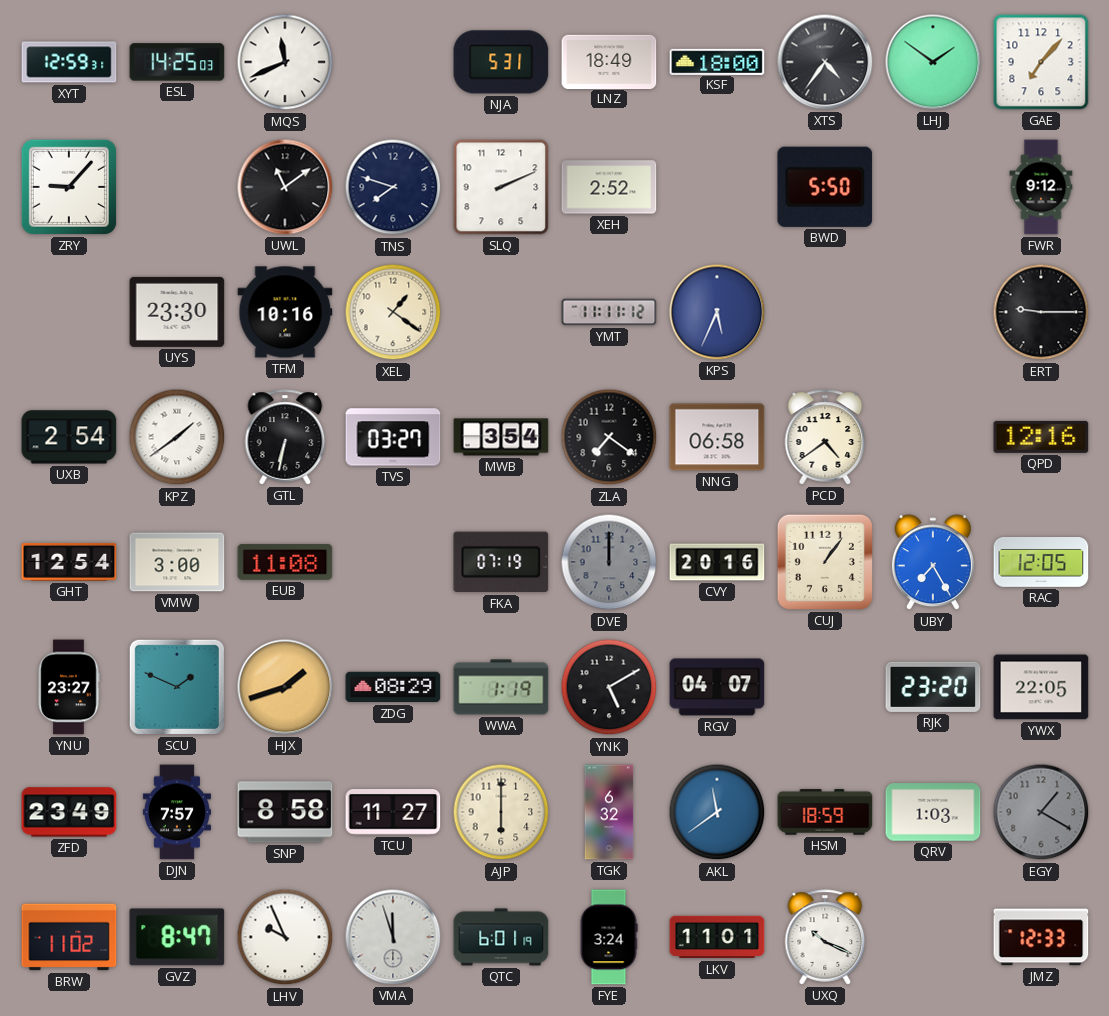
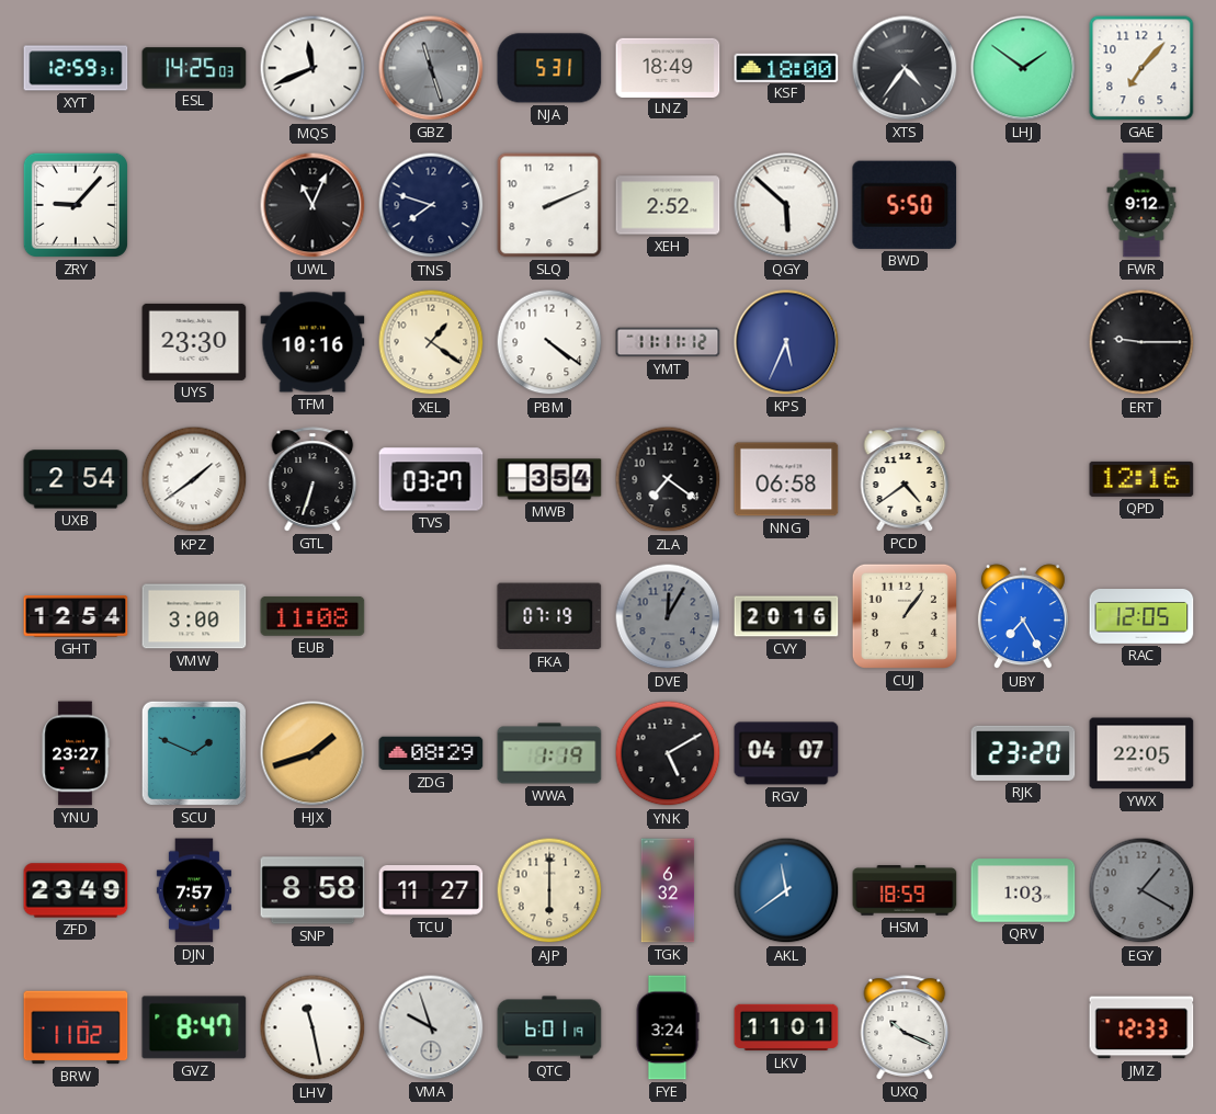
GBZ: none -> 11:27
UWL: 11:09 -> 11:04
QGY: none -> 5:52
PBM: none -> 4:21
GTL: 6:32 -> 6:33
DVE: 12:00 -> 12:05
LHV: 9:56 -> 11:28
VMA: 11:57 -> 9:57
